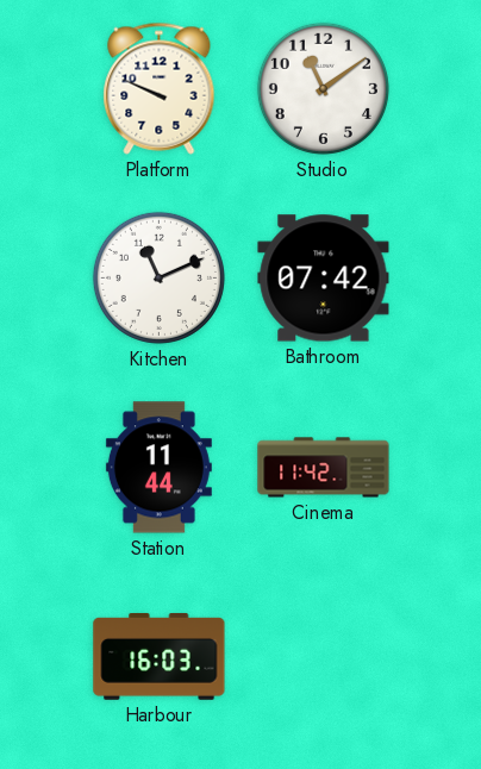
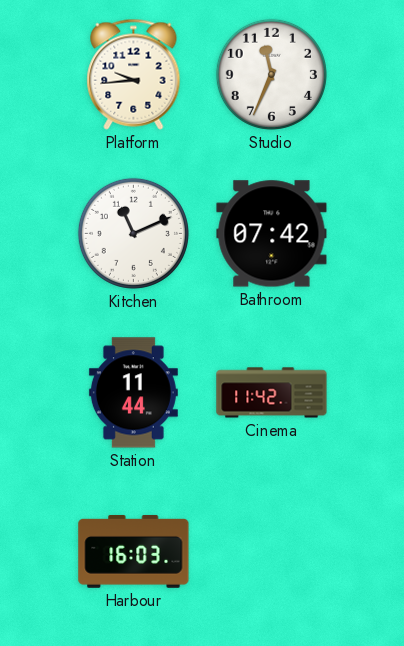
Platform: 9:49 -> 9:44
Studio: 11:09 -> 11:34
